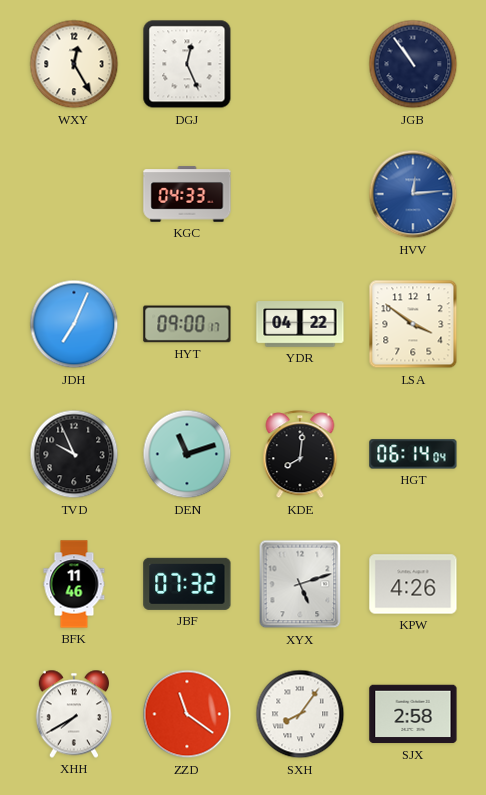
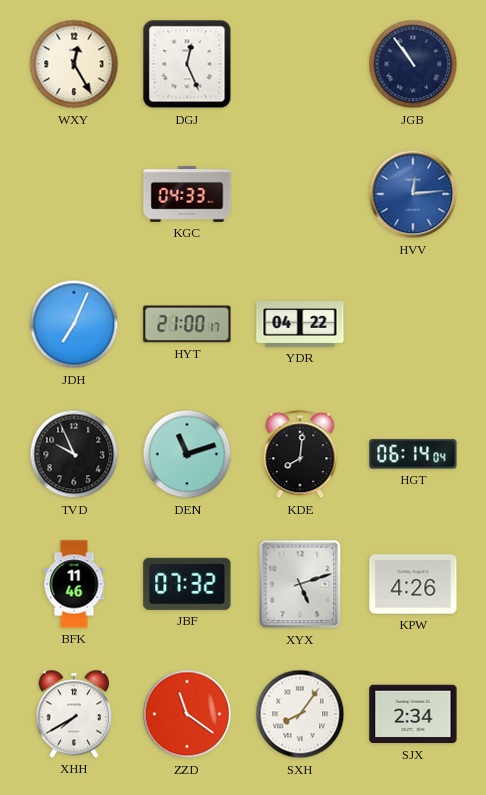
HYT: 09:00 -> 21:00
LSA: 3:51 -> none
SJX: 2:58 -> 2:34
